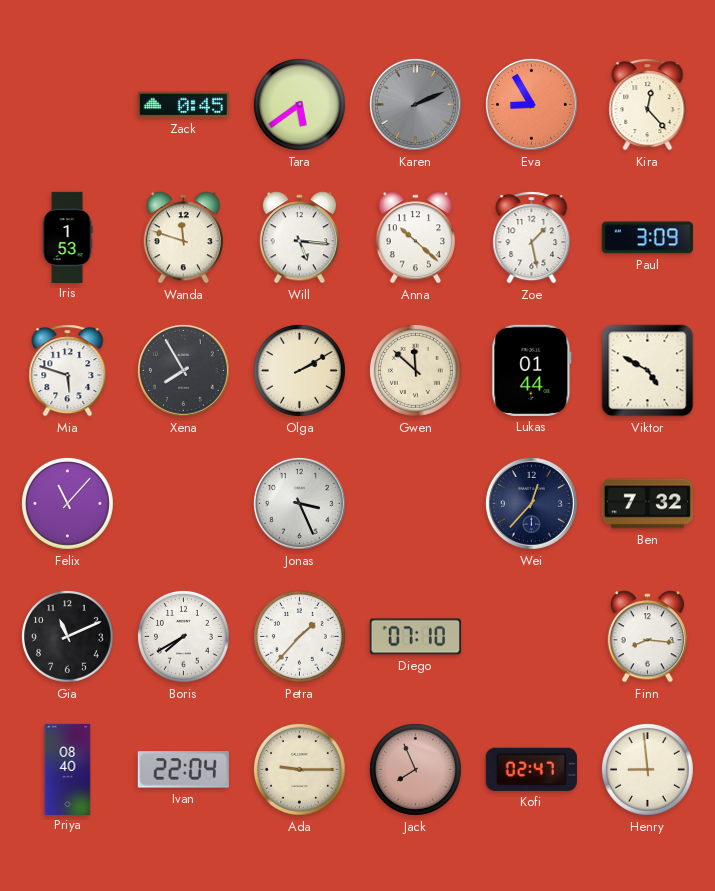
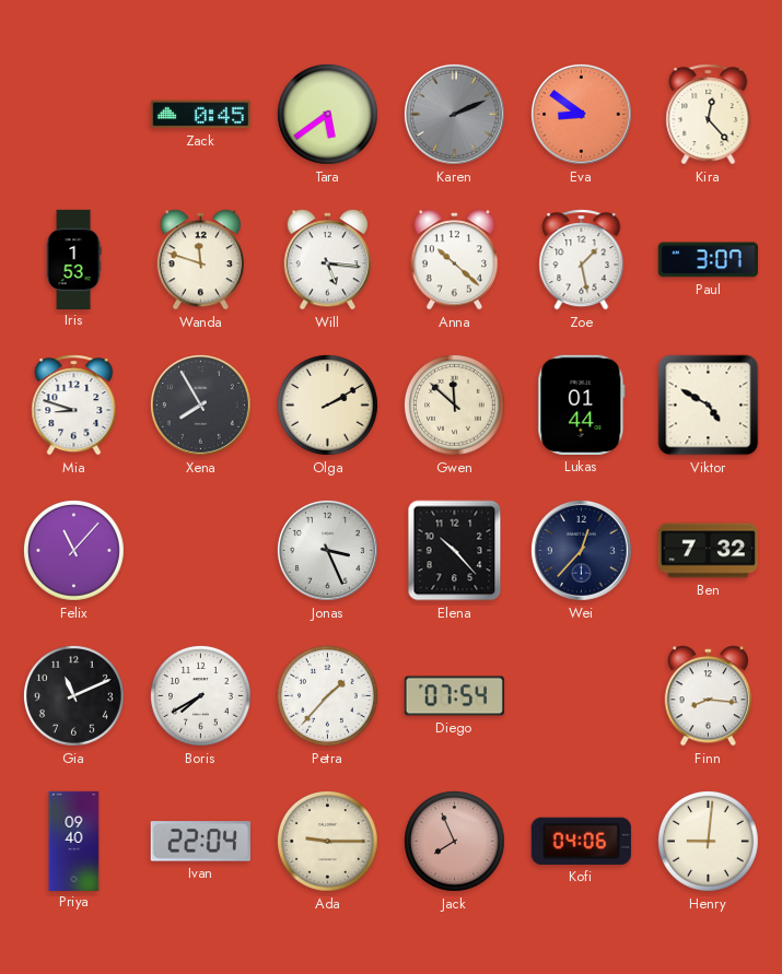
Eva: 8:55 -> 8:51
Paul: 3:09 -> 3:07
Mia: 5:48 -> 8:48
Elena: none -> 10:23
Diego: 07:10 -> 07:54
Priya: 08:40 -> 09:40
Kofi: 02:47 -> 04:06
Henry: 8:59 -> 9:01
